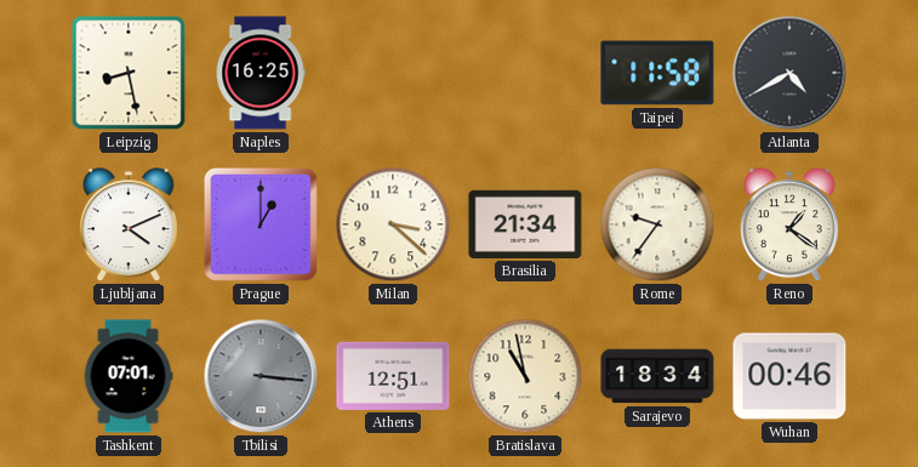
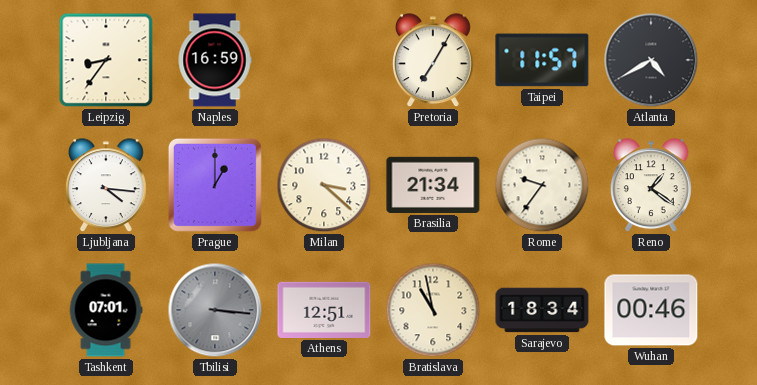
Leipzig: 8:28 -> 8:36
Naples: 16:25 -> 16:59
Pretoria: none -> 7:05
Taipei: 11:58 -> 11:57
Ljubljana: 4:11 -> 4:16
